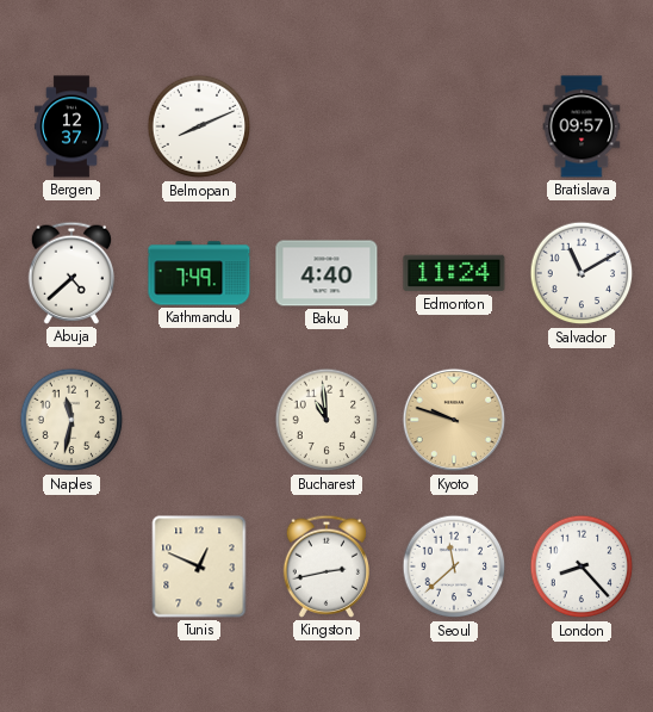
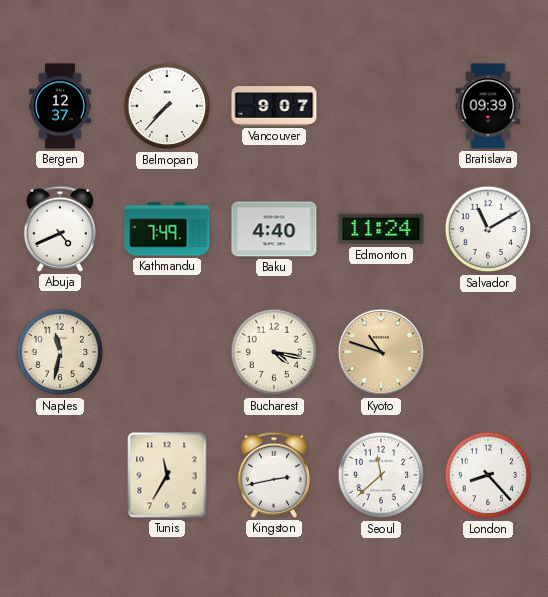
Belmopan: 8:11 -> 7:37
Vancouver: none -> 9:07
Bratislava: 09:57 -> 09:39
Abuja: 4:38 -> 4:41
Bucharest: 10:59 -> 4:17
Kyoto: 9:48 -> 10:48
Tunis: 12:49 -> 11:35
